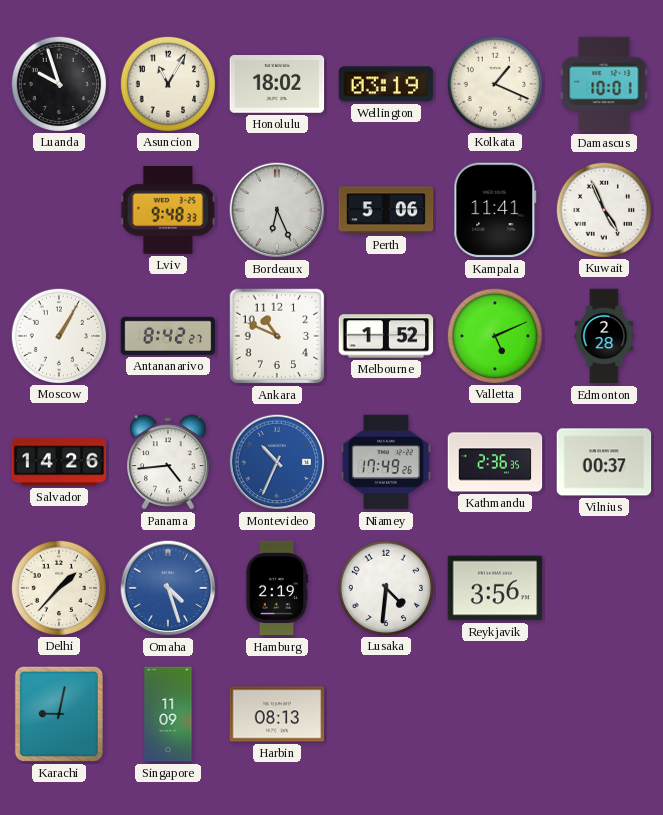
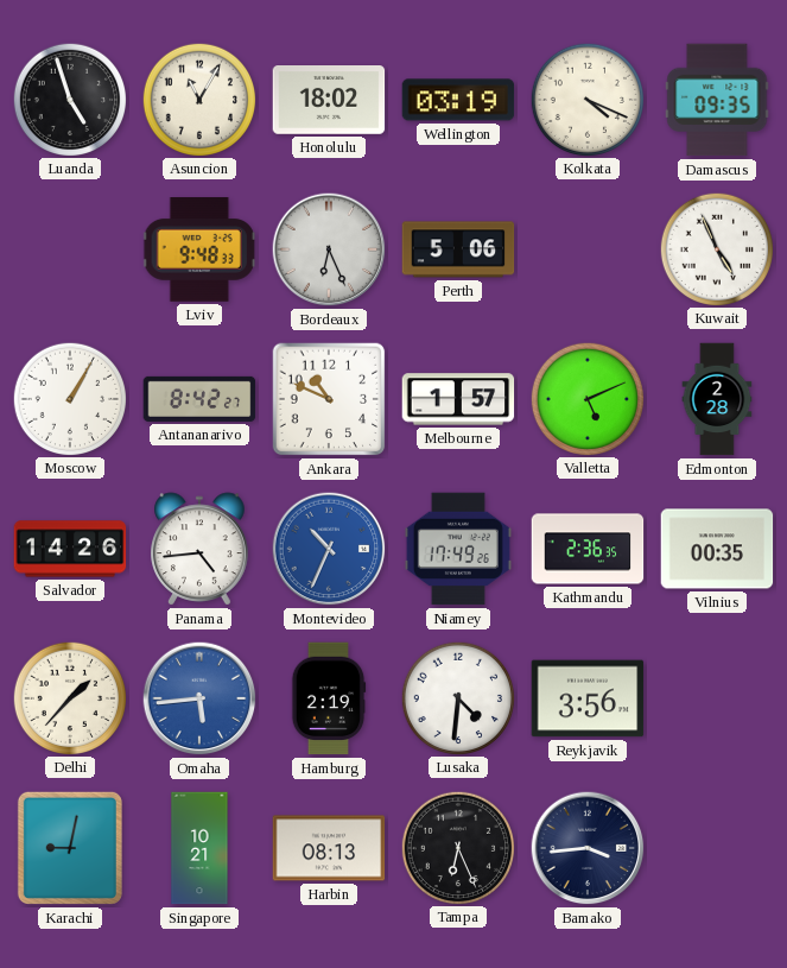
Luanda: 9:57 -> 4:57
Kolkata: 1:19 -> 4:19
Damascus: 10:01 -> 09:35
Kampala: 11:41 -> none
Melbourne: 1:52 -> 1:57
Vilnius: 00:37 -> 00:35
Omaha: 4:27 -> 5:44
Singapore: 11:09 -> 10:21
Tampa: none -> 6:26
Bamako: none -> 3:44
